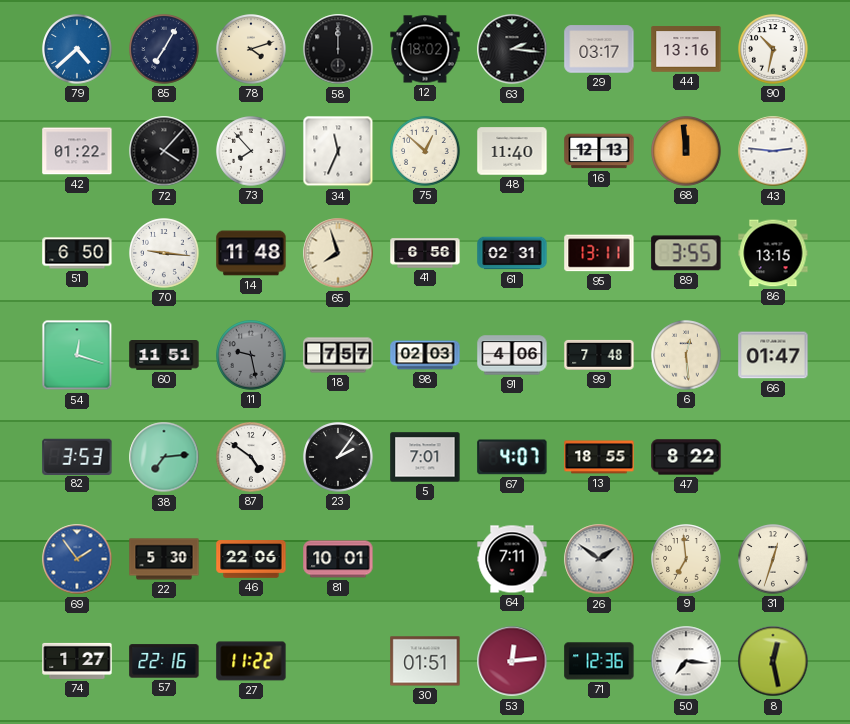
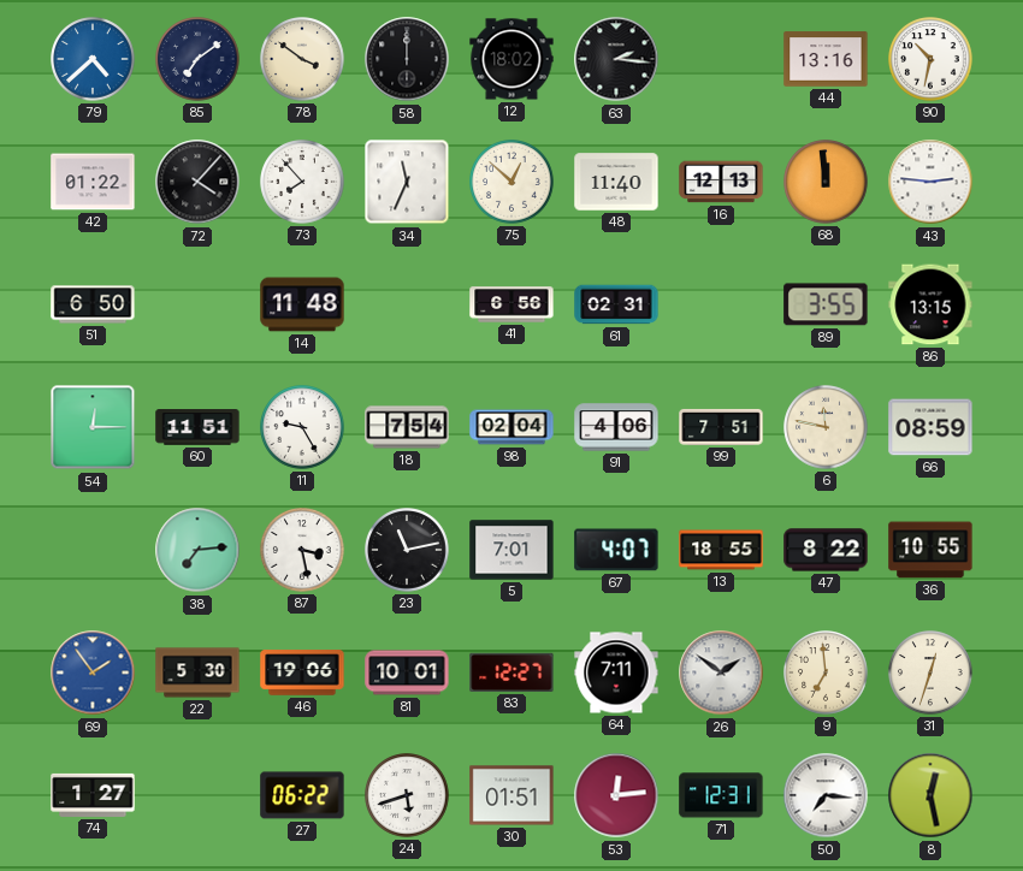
85: 7:05 -> 7:09
78: 4:12 -> 3:51
29: 03:17 -> none
70: 9:16 -> none
65: 7:57 -> none
95: 13:11 -> none
54: 12:18 -> 12:15
11: 9:28 -> 9:25
11 dial: grey -> white
18: 7:57 -> 7:54
98: 02:03 -> 02:04
99: 7:48 -> 7:51
6: 12:29 -> 11:47
66: 01:47 -> 08:59
82: 3:53 -> none
87: 4:51 -> 3:28
23: 2:06 -> 11:13
36: none -> 10:55
46: 22:06 -> 19:06
83: none -> 12:27
57: 22:16 -> none
27: 11:22 -> 06:22
24: none -> 5:42
71: 12:36 -> 12:31
